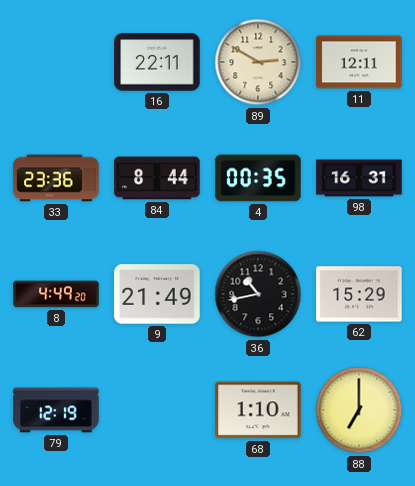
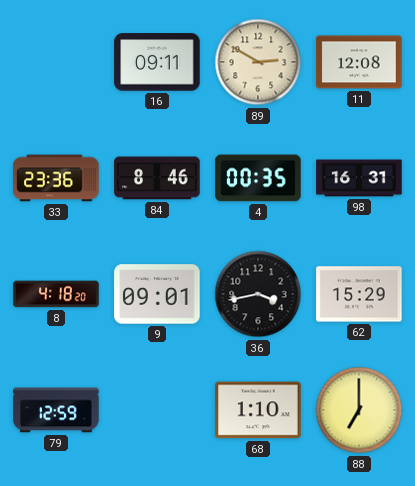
16: 22:11 -> 09:11
11: 12:11 -> 12:08
84: 8:44 -> 8:46
8: 4:49 -> 4:18
9: 21:49 -> 09:01
36: 10:43 -> 3:43
79: 12:19 -> 12:59
